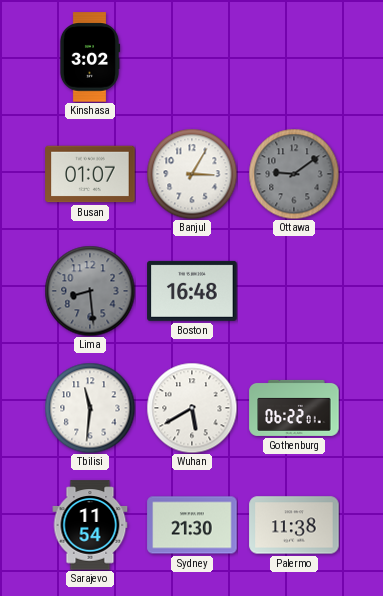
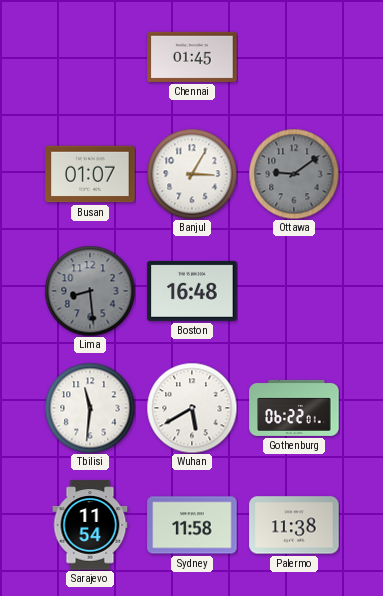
Kinshasa: 3:02 -> none
Chennai: none -> 01:45
Sydney: 21:30 -> 11:58
